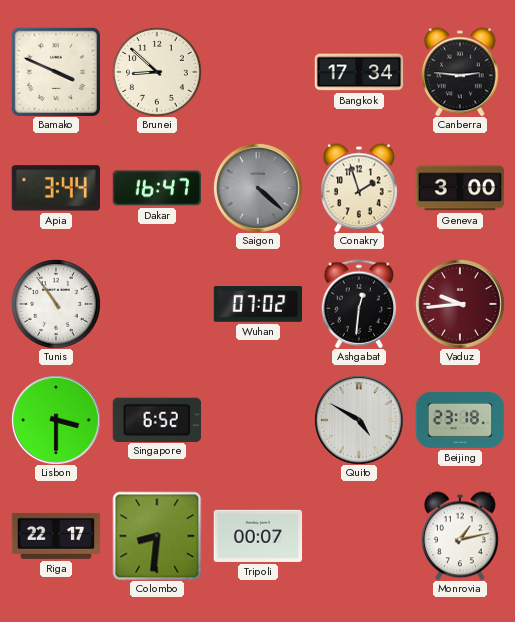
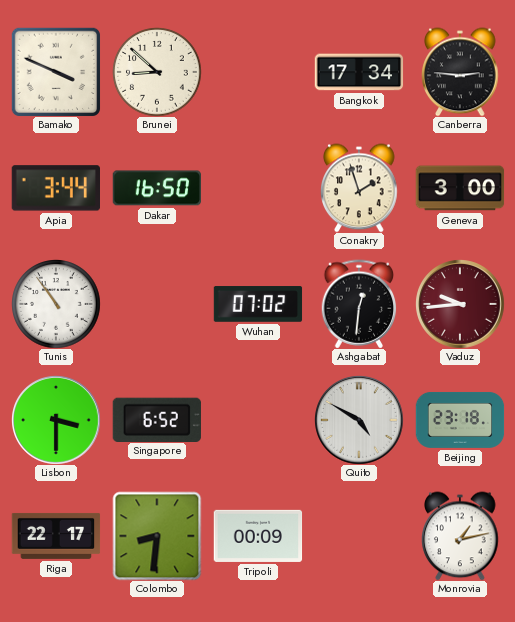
Dakar: 16:47 -> 16:50
Saigon: 4:22 -> none
Tripoli: 00:07 -> 00:09
